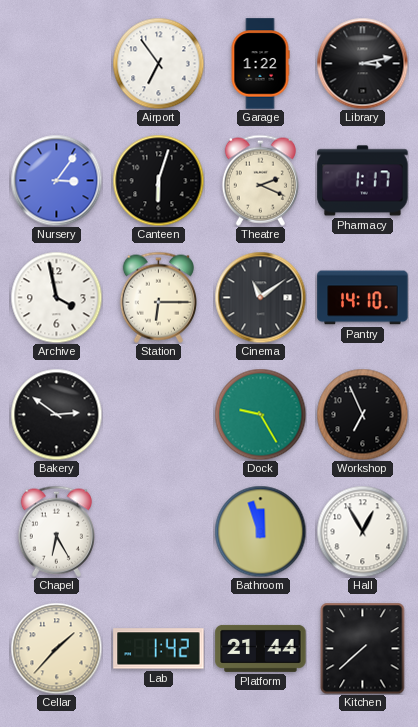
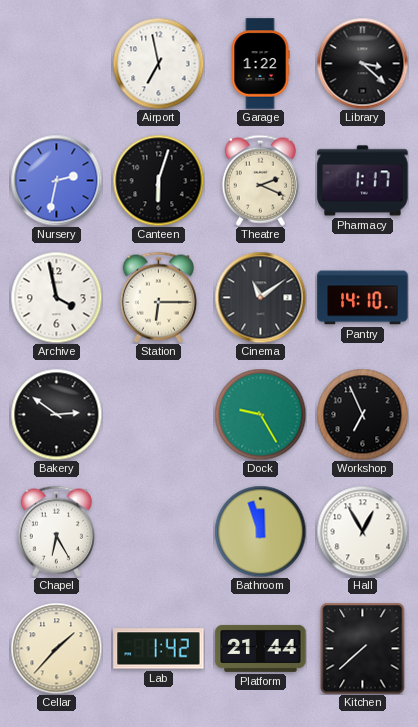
Airport: 6:54 -> 6:58
Library: 3:13 -> 3:22
Nursery: 3:06 -> 2:32
